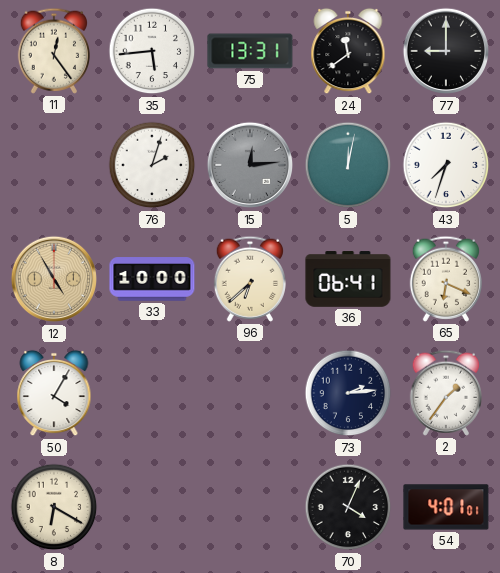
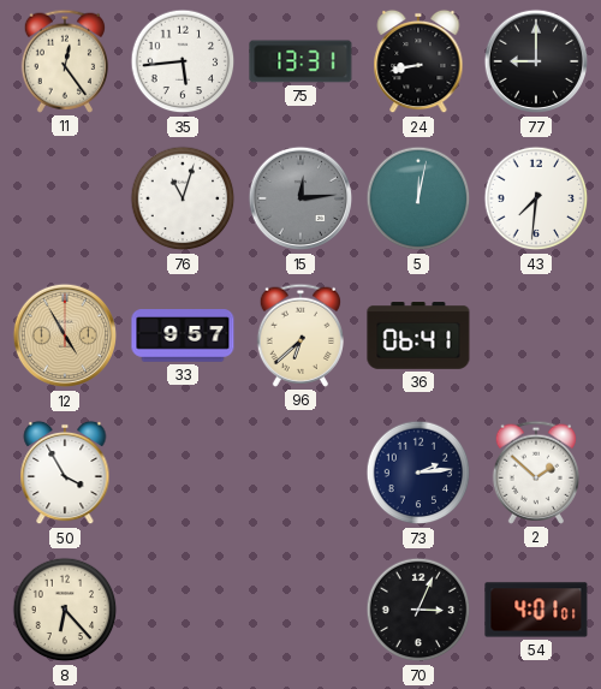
24: 11:39 -> 8:43
76: 2:03 -> 11:03
43: 7:33 -> 7:31
33: 10:00 -> 9:57
65: 6:19 -> none
50: 4:05 -> 3:55
2: 1:36 -> 1:52
8: 6:20 -> 6:23
70: 4:04 -> 3:04
